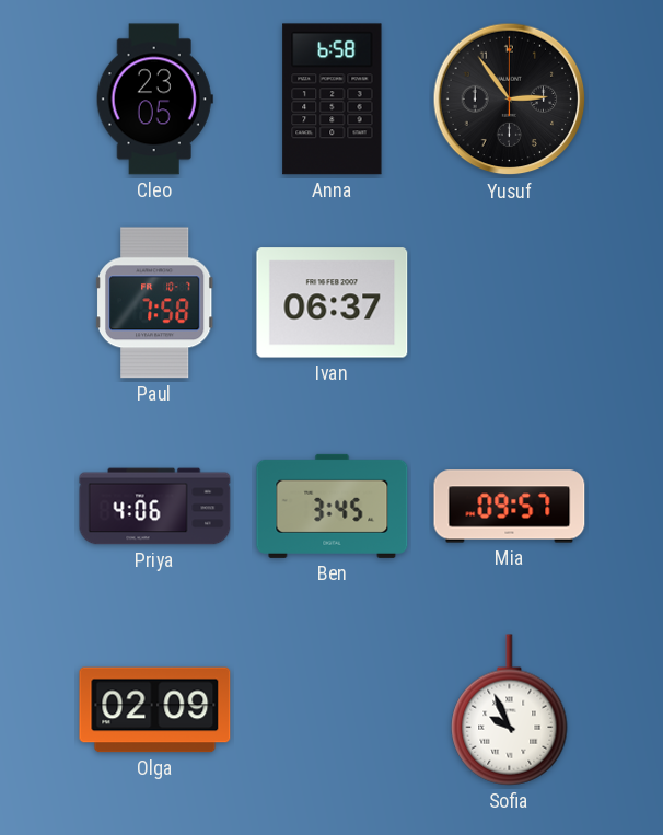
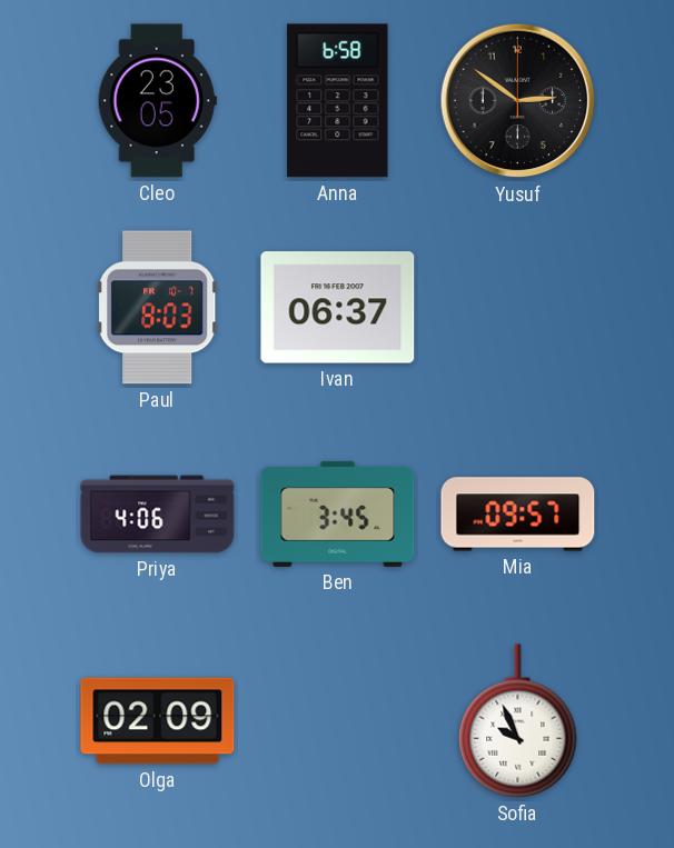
Yusuf: 2:54 -> 2:51
Paul: 7:58 -> 8:03
